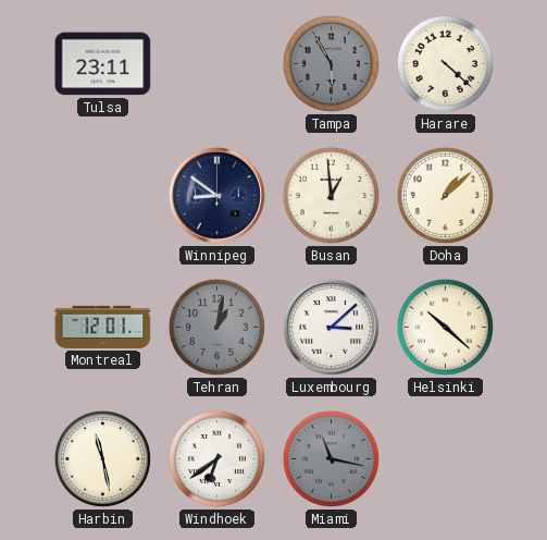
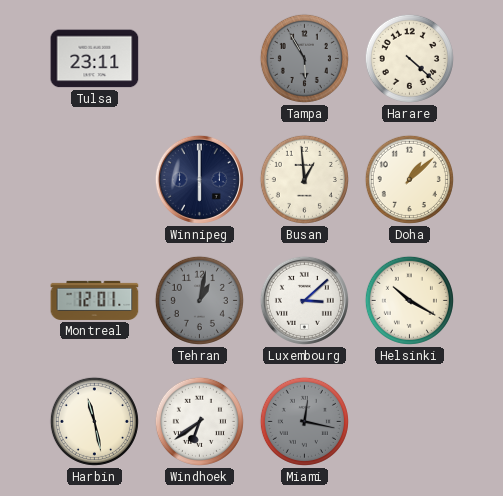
Winnipeg: 8:51 -> 6:00
Helsinki: 10:22 -> 10:20
Miami: 11:17 -> 12:17
